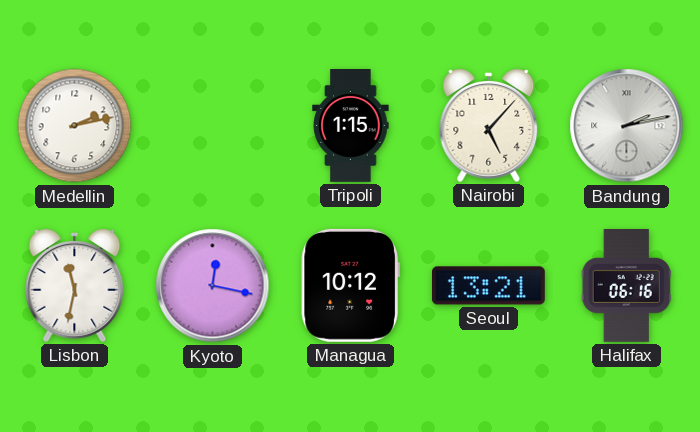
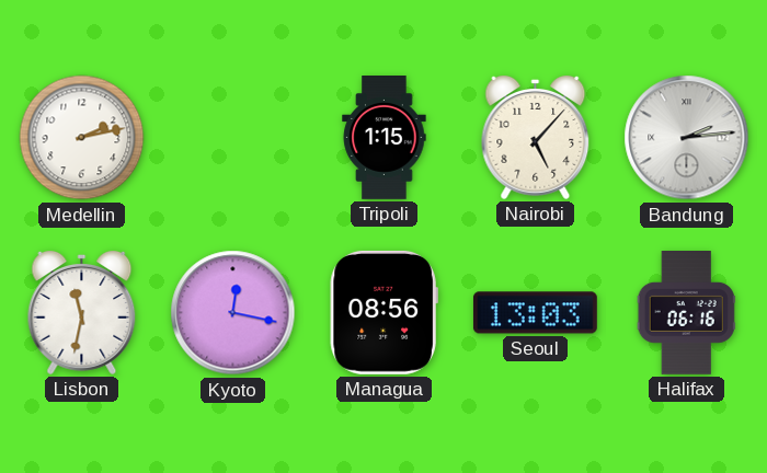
Bandung: 2:13 -> 2:14
Managua: 10:12 -> 08:56
Seoul: 13:21 -> 13:03
